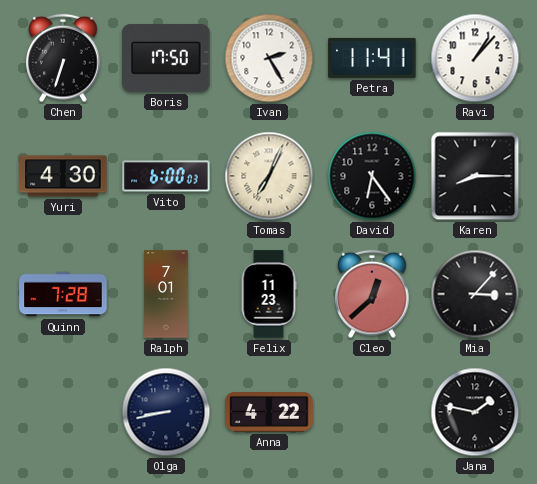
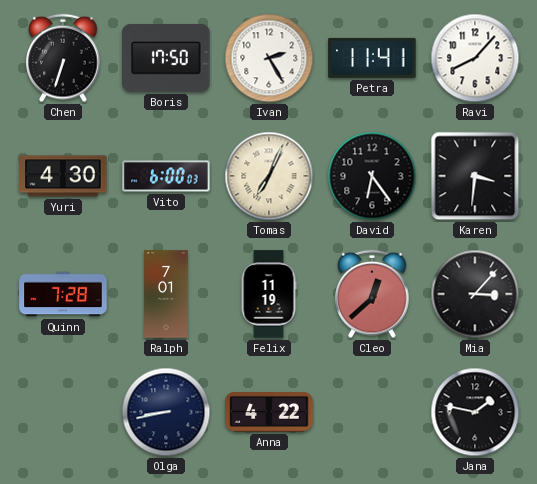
Ravi: 1:07 -> 8:07
Karen: 8:15 -> 3:31
Felix: 11:23 -> 11:19
